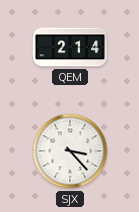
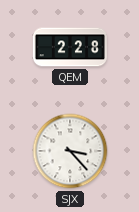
QEM: 2:14 -> 2:28
